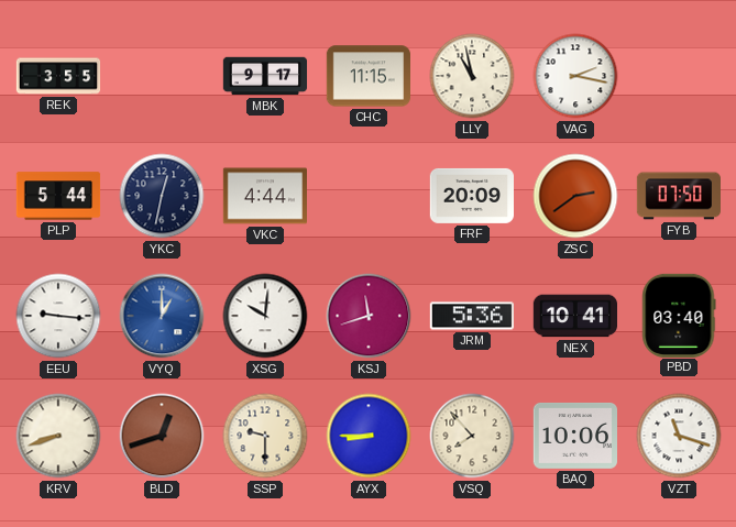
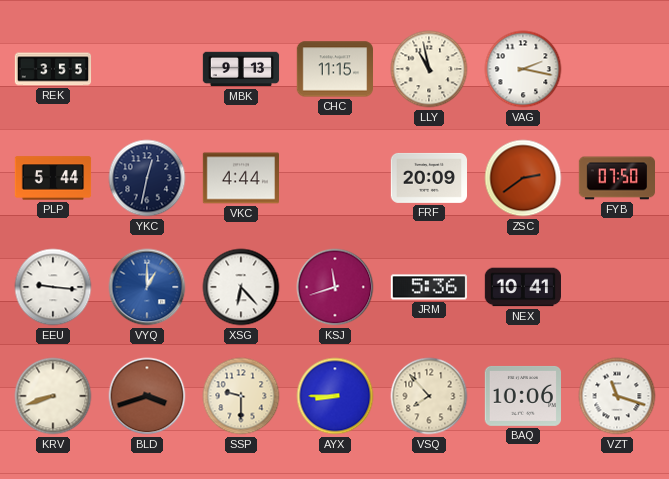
MBK: 9:17 -> 9:13
XSG: 10:01 -> 6:23
PBD: 03:40 -> none
BLD: 12:42 -> 3:42
